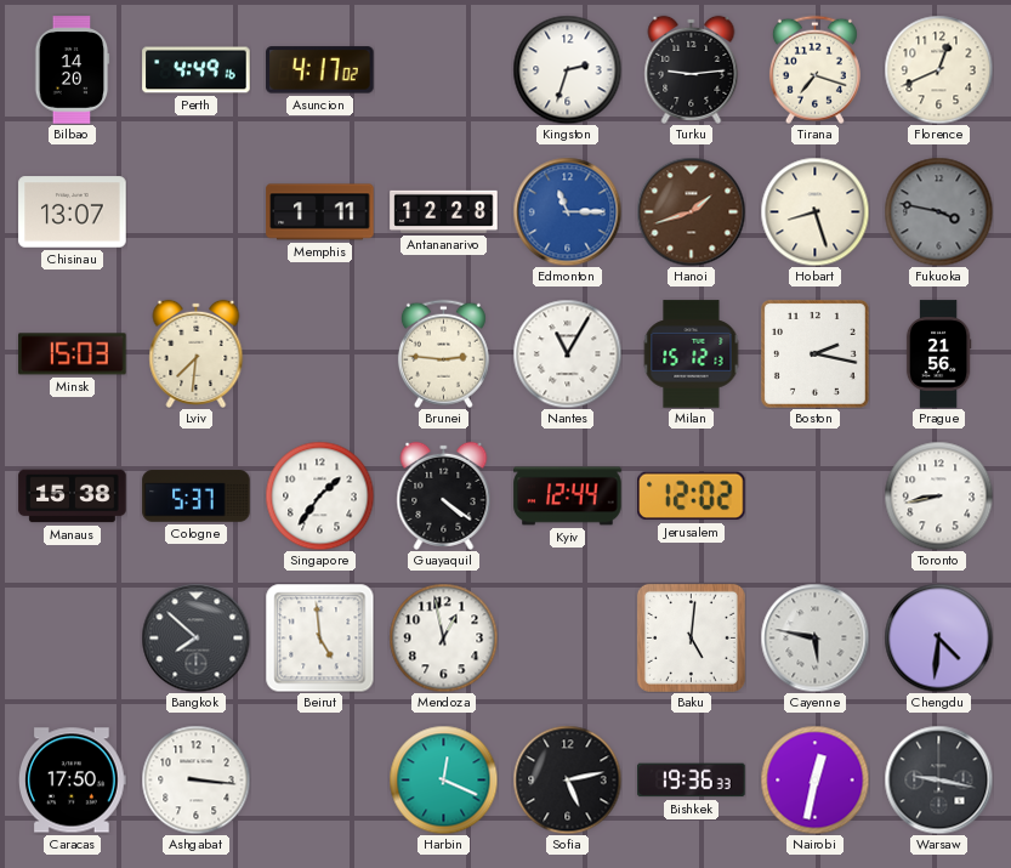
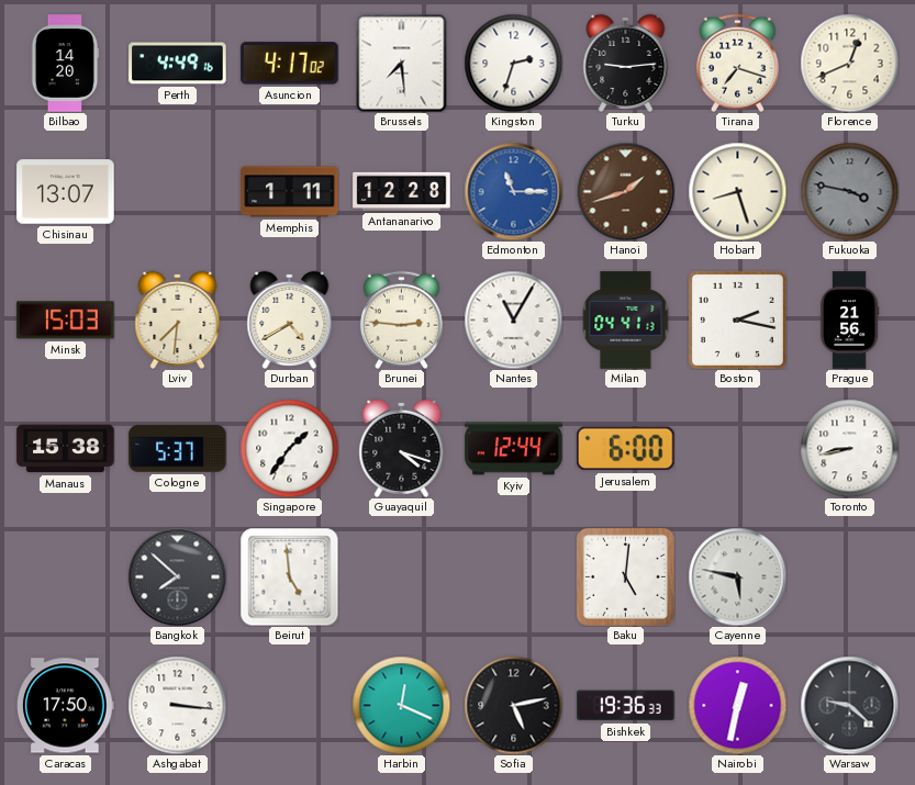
Brussels: none -> 7:29
Durban: none -> 4:40
Milan: 15:12 -> 04:41
Guayaquil: 4:21 -> 4:18
Jerusalem: 12:02 -> 6:00
Mendoza: 12:58 -> none
Chengdu: 4:31 -> none
Warsaw: 9:17 -> 9:22
